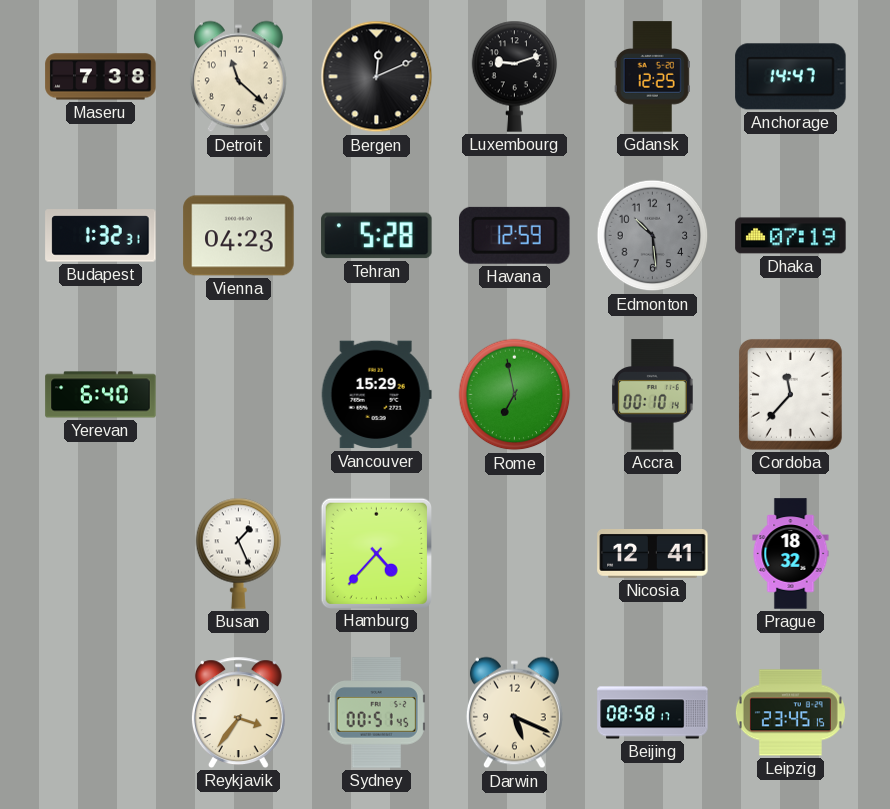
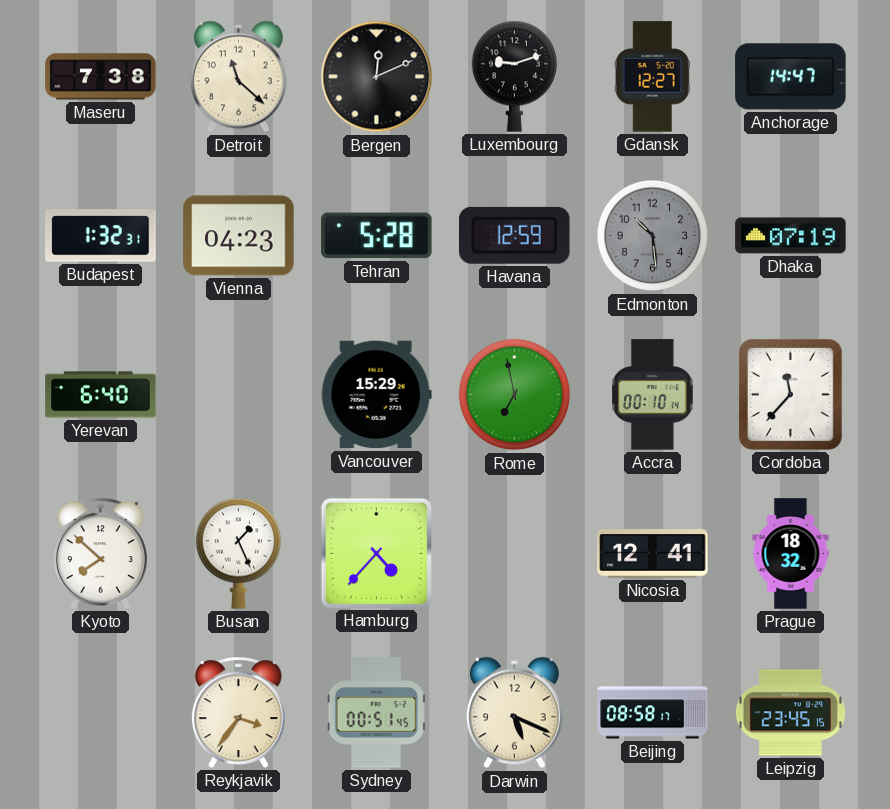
Gdansk: 12:25 -> 12:27
Kyoto: none -> 7:52
